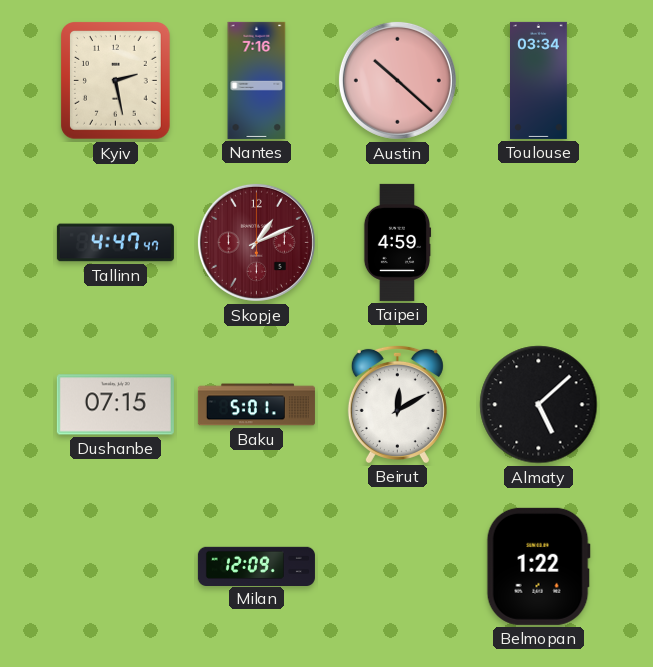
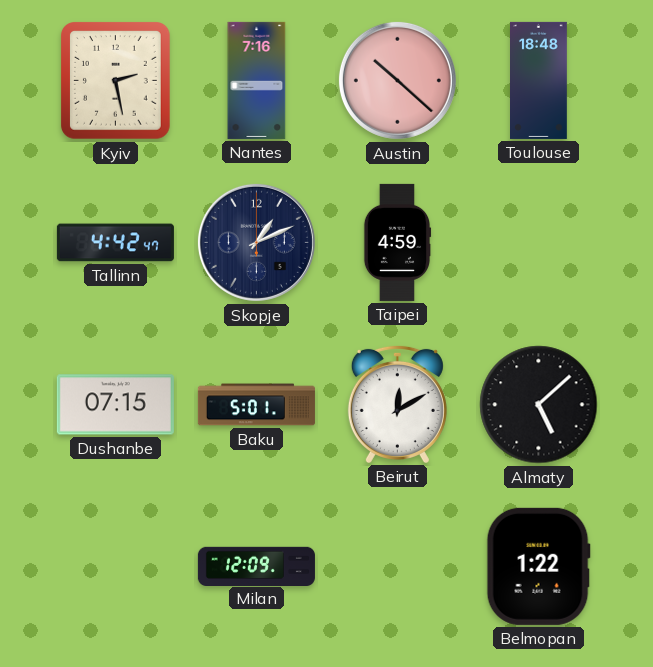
Toulouse: 03:34 -> 18:48
Tallinn: 4:47 -> 4:42
Skopje dial: burgundy -> navy
